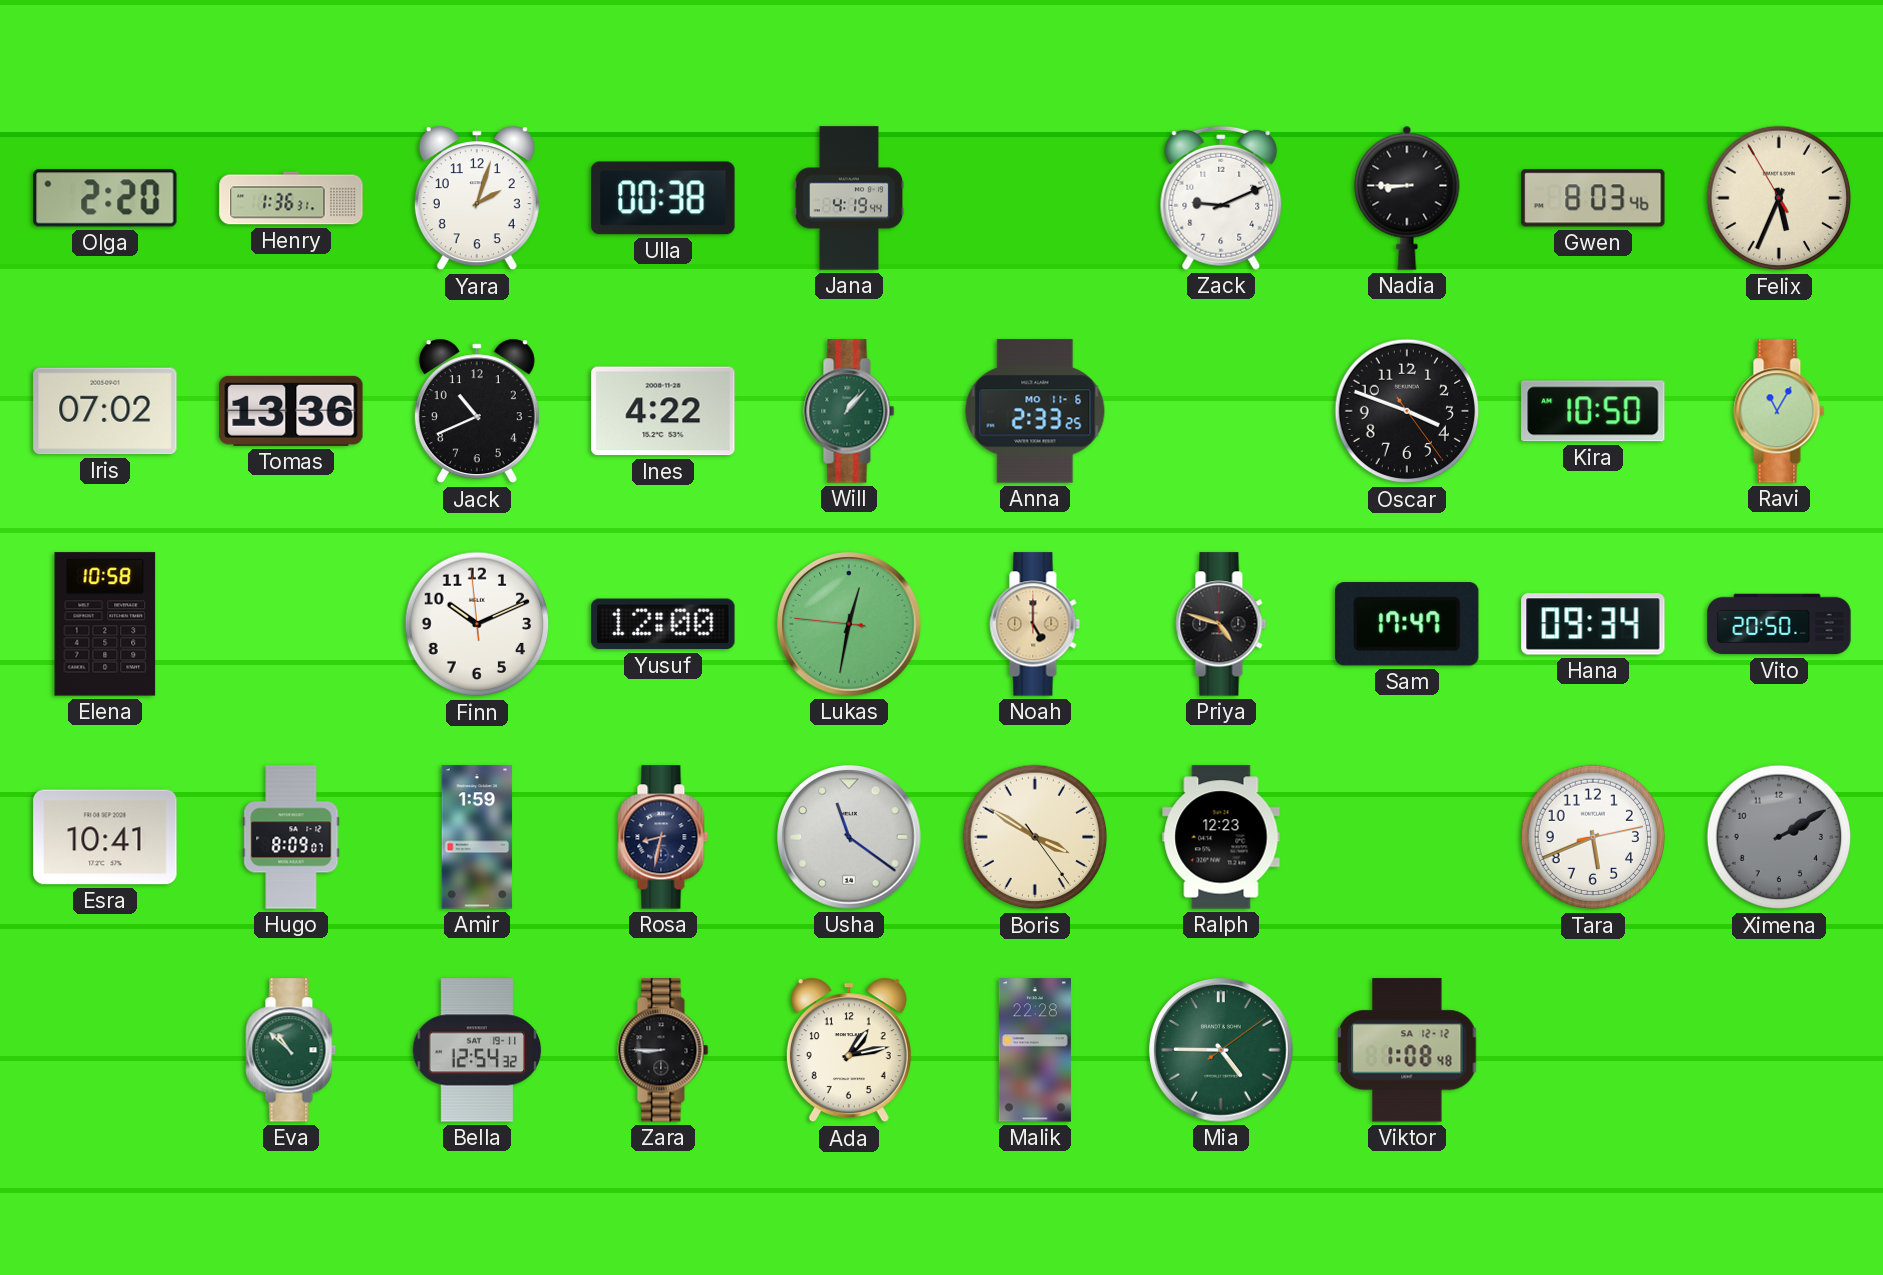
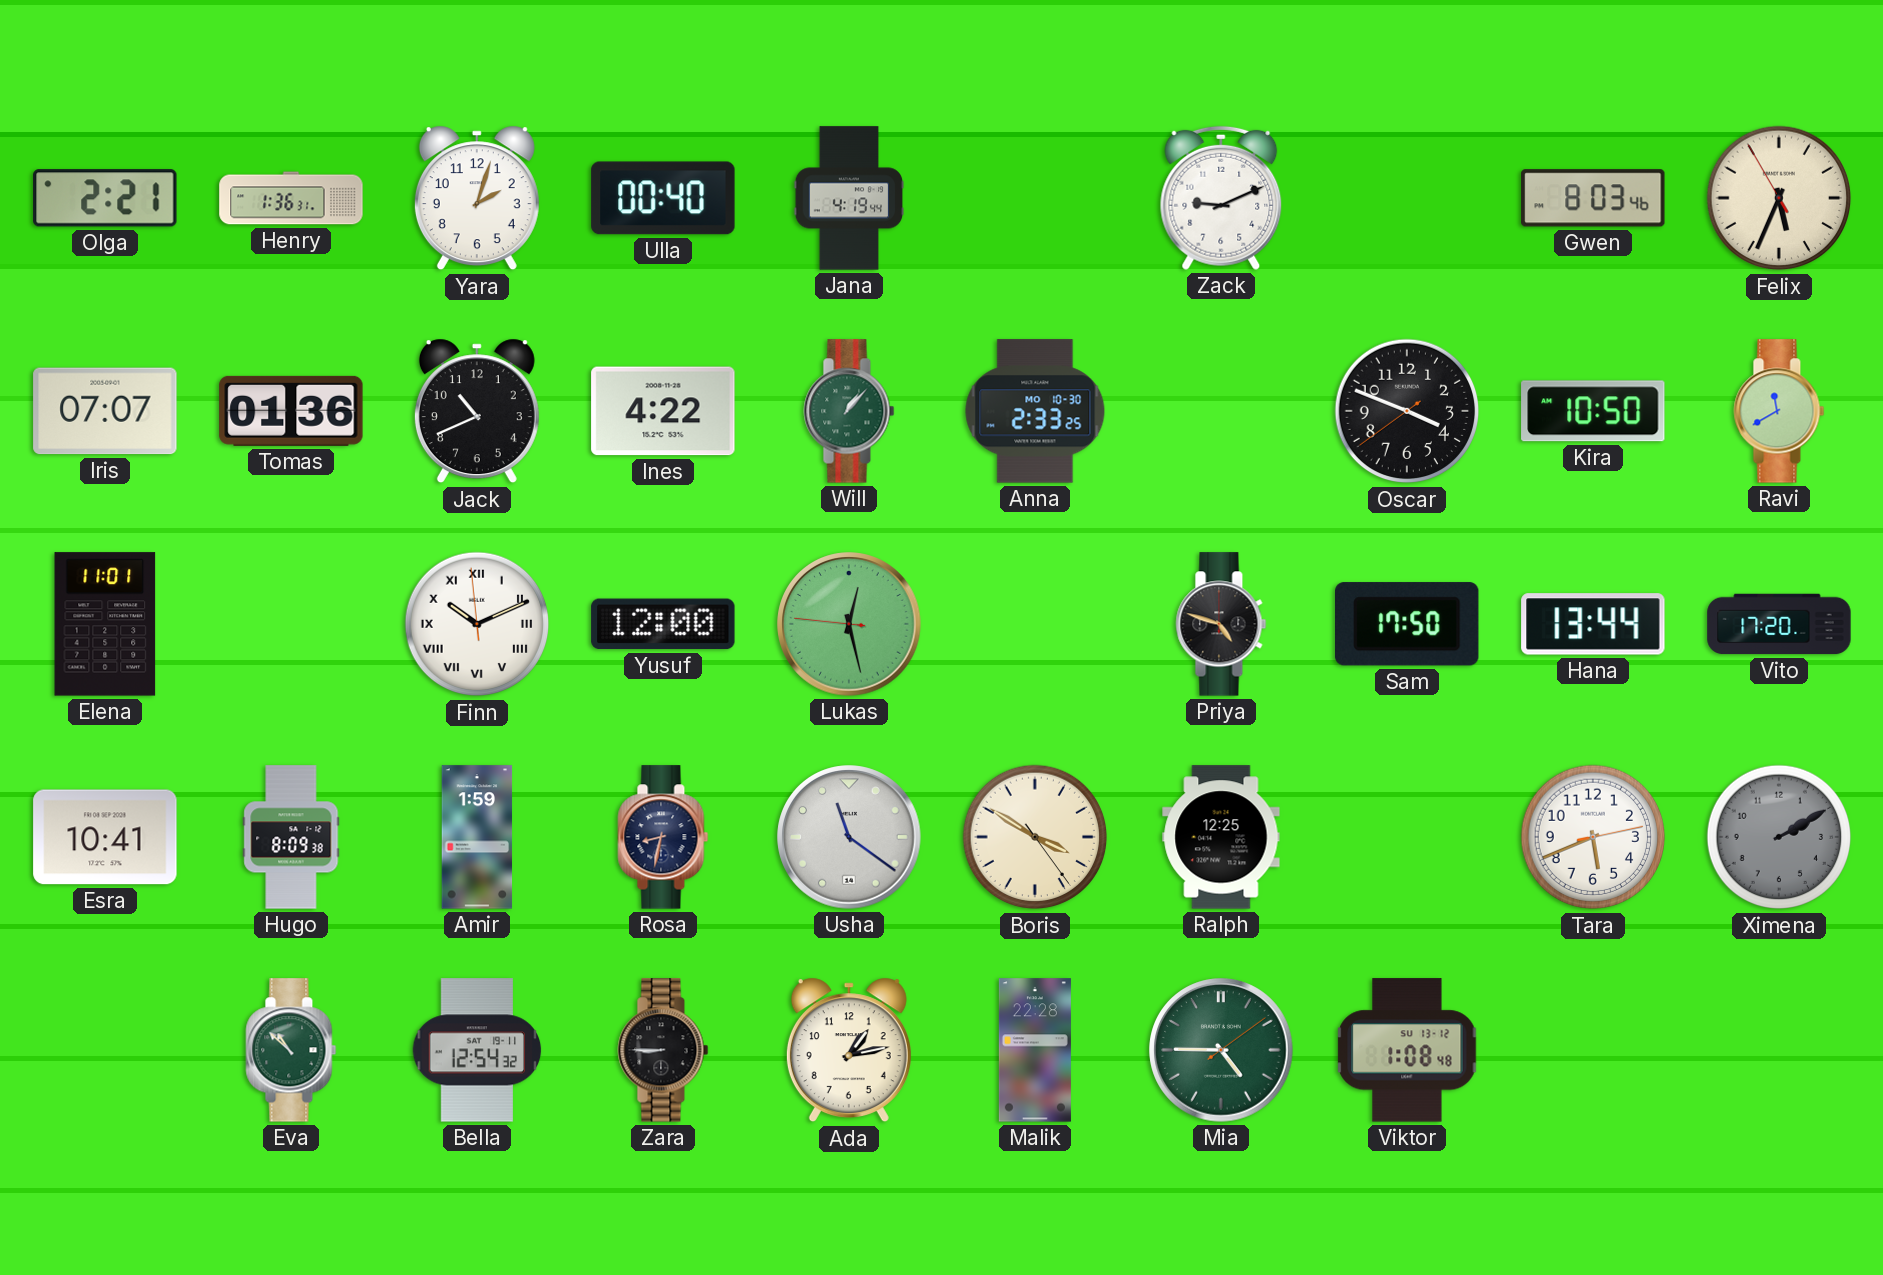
Olga: 2:20 -> 2:21
Ulla: 00:38 -> 00:40
Nadia: 8:45 -> none
Iris: 07:02 -> 07:07
Tomas: 13:36 -> 01:36
Anna date: MO 11-6 -> MO 10-30
Oscar: 3:48:24 -> 3:48:39
Ravi: 11:05 -> 11:40
Elena: 10:58 -> 11:01
Finn numerals: Arabic -> Roman
Lukas: 12:31 -> 12:27
Noah: 5:00 -> none
Sam: 17:47 -> 17:50
Hana: 09:34 -> 13:44
Vito: 20:50 -> 17:20
Hugo: 8:09:07 -> 8:09:38
Ralph: 12:23 -> 12:25
Viktor date: SA 12-12 -> SU 13-12
